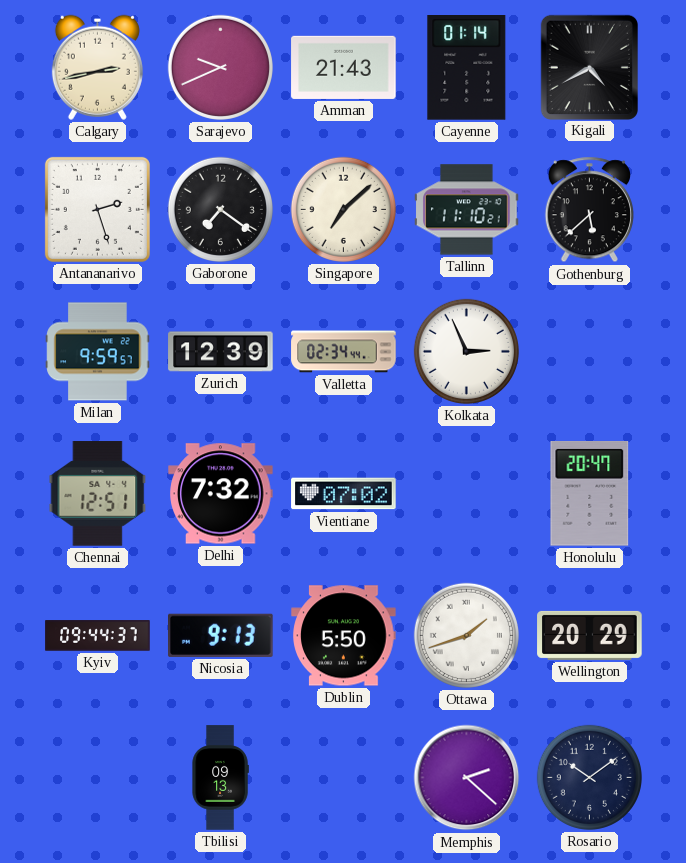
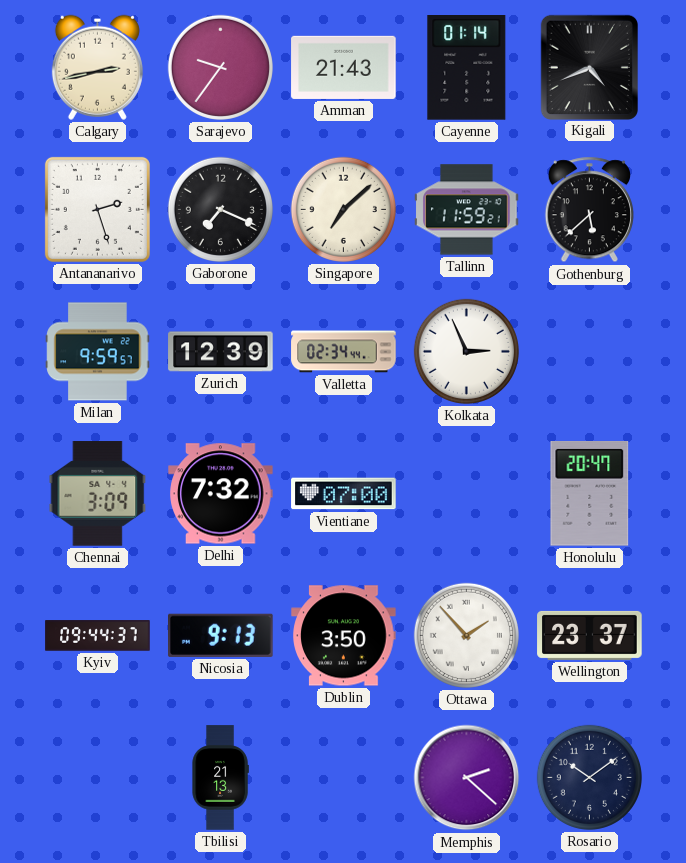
Sarajevo: 9:41 -> 9:36
Kigali: 4:40 -> 4:41
Gaborone: 7:21 -> 7:19
Tallinn: 11:10 -> 11:59
Chennai: 12:51 -> 3:09
Vientiane: 07:02 -> 07:00
Dublin: 5:50 -> 3:50
Ottawa: 1:42 -> 1:53
Wellington: 20:29 -> 23:37
Tbilisi: 09:13 -> 21:13
